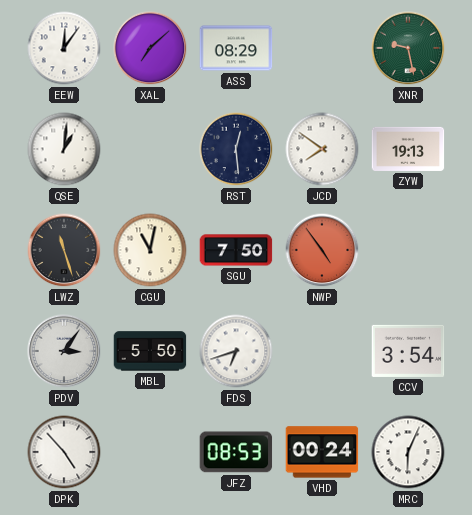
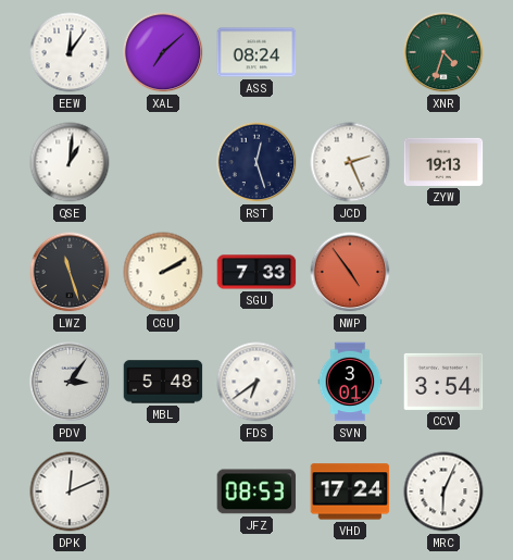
ASS: 08:29 -> 08:24
XNR: 9:28 -> 4:33
RST: 12:29 -> 12:27
JCD: 7:51 -> 2:26
CGU: 11:02 -> 2:10
SGU: 7:50 -> 7:33
MBL: 5:50 -> 5:48
FDS: 6:42 -> 6:39
SVN: none -> 3:01
DPK: 4:53 -> 12:11
VHD: 00:24 -> 17:24
